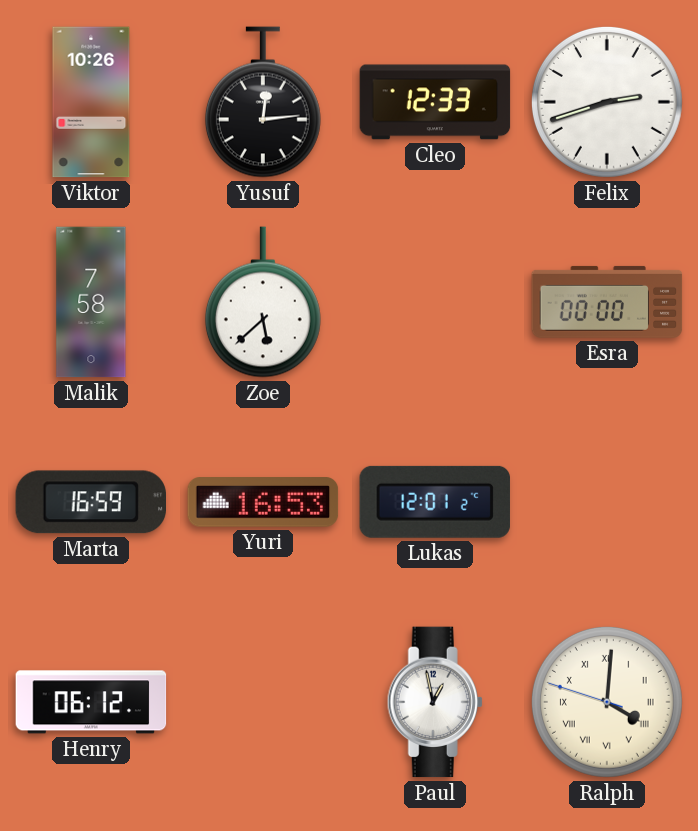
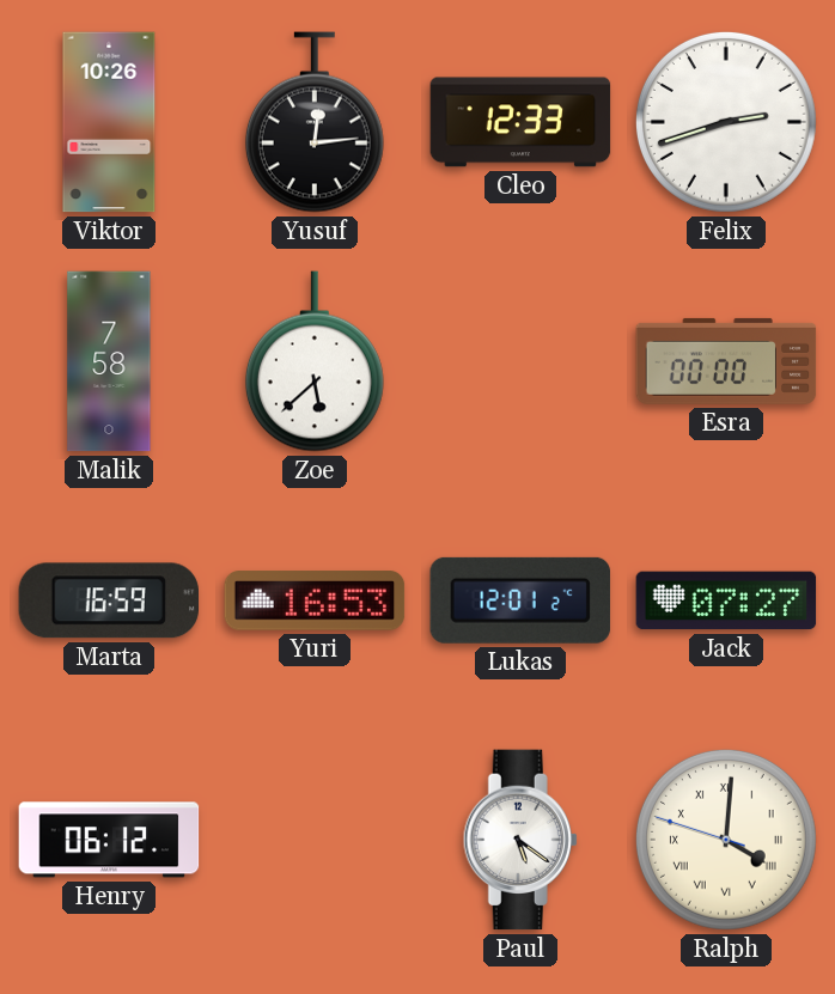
Jack: none -> 07:27
Paul: 12:58 -> 5:21
